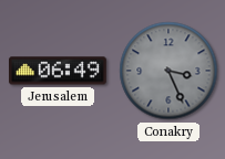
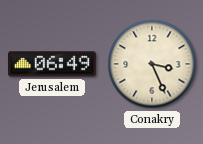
Conakry dial: grey -> cream
